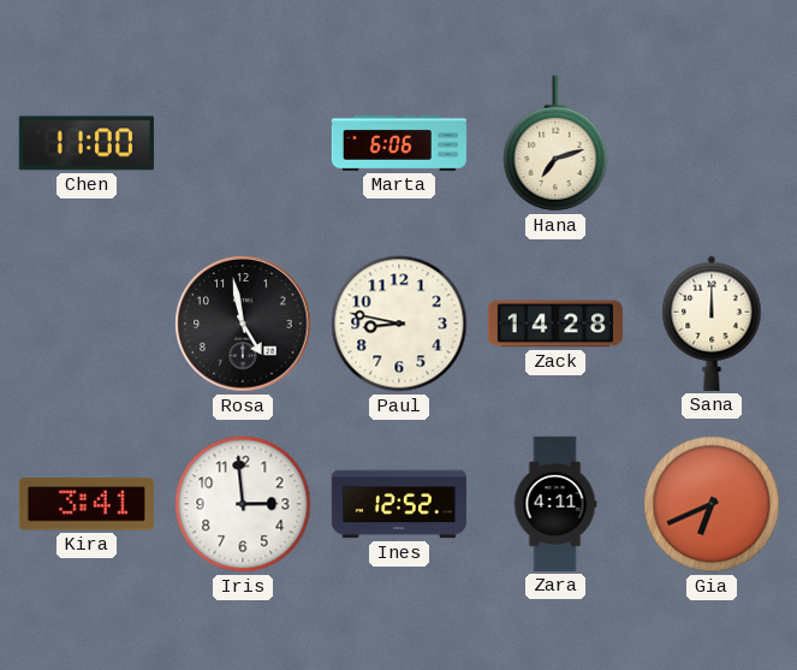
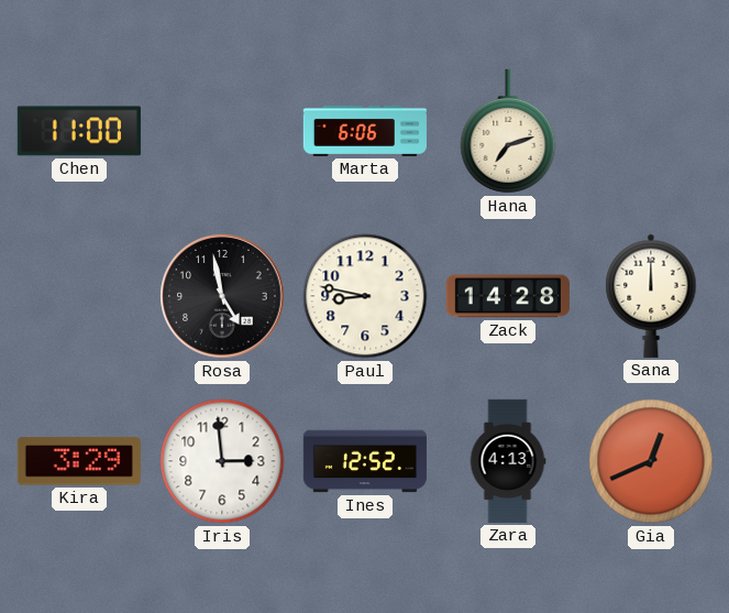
Kira: 3:41 -> 3:29
Zara: 4:11 -> 4:13
Gia: 6:41 -> 12:41
